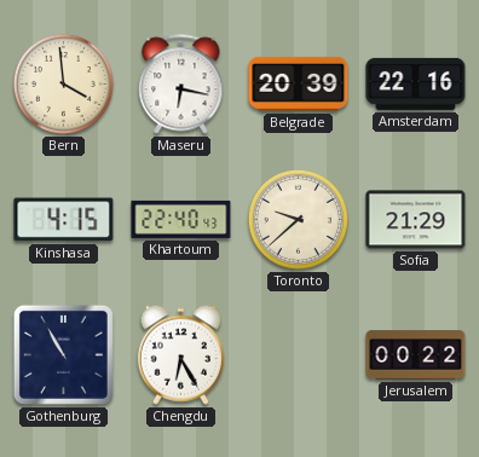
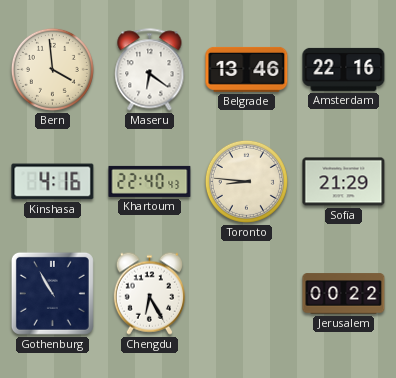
Maseru: 6:17 -> 6:21
Belgrade: 20:39 -> 13:46
Kinshasa: 4:15 -> 4:16
Toronto: 9:38 -> 8:46
